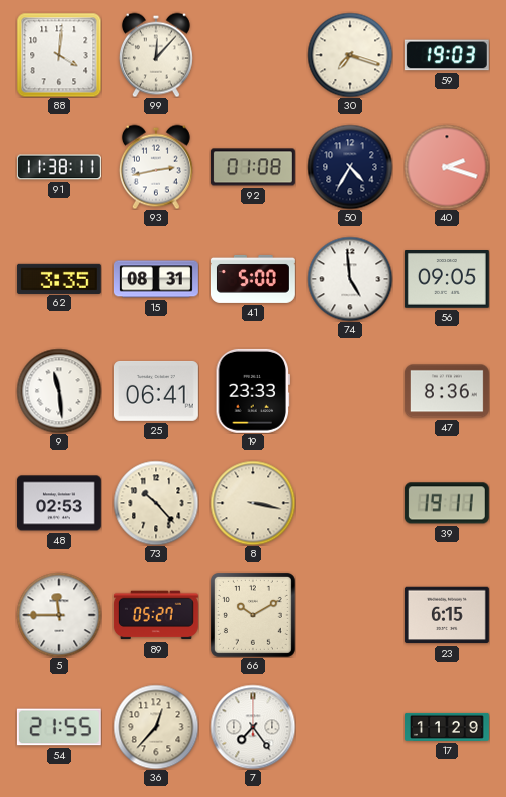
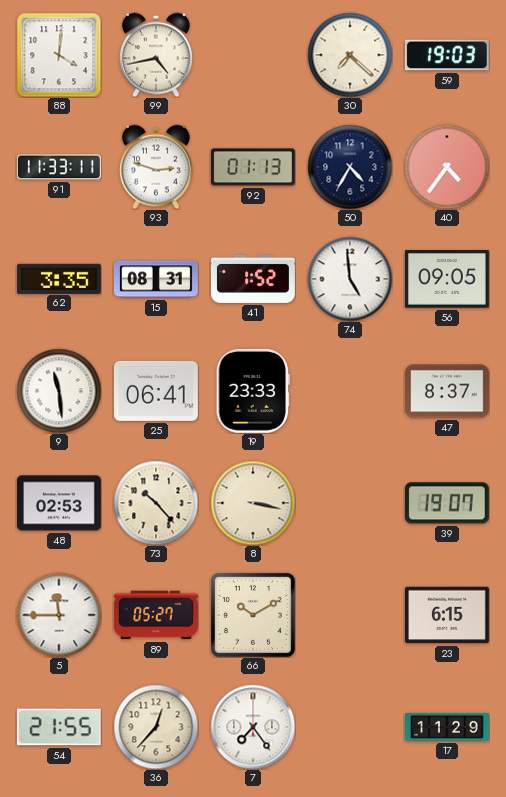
99: 12:07 -> 4:43
30: 7:18 -> 7:22
91: 11:38 -> 11:33
93: 2:43 -> 2:48
92: 01:08 -> 01:13
40: 2:18 -> 4:36
41: 5:00 -> 1:52
47: 8:36 -> 8:37
39: 19:11 -> 19:07
